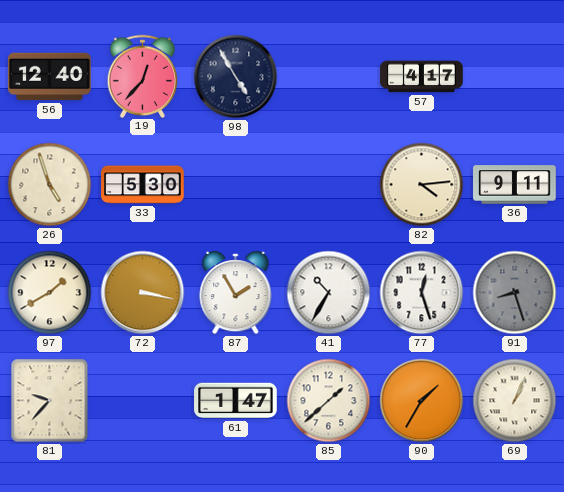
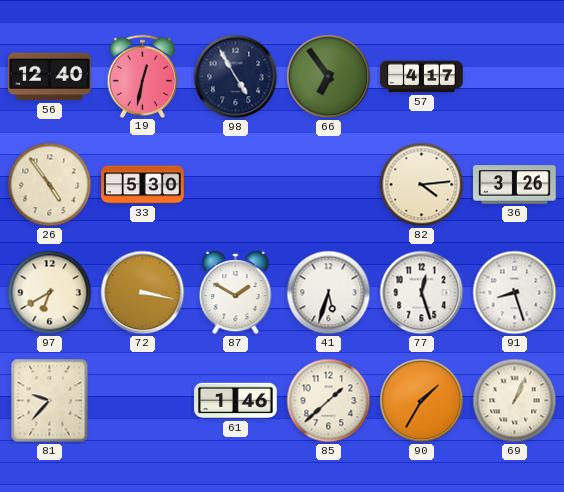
19: 12:37 -> 12:32
66: none -> 6:54
26: 4:57 -> 4:54
36: 9:11 -> 3:26
97: 1:40 -> 6:40
87: 1:55 -> 1:50
41: 10:35 -> 5:33
91 dial: grey -> white
61: 1:47 -> 1:46
